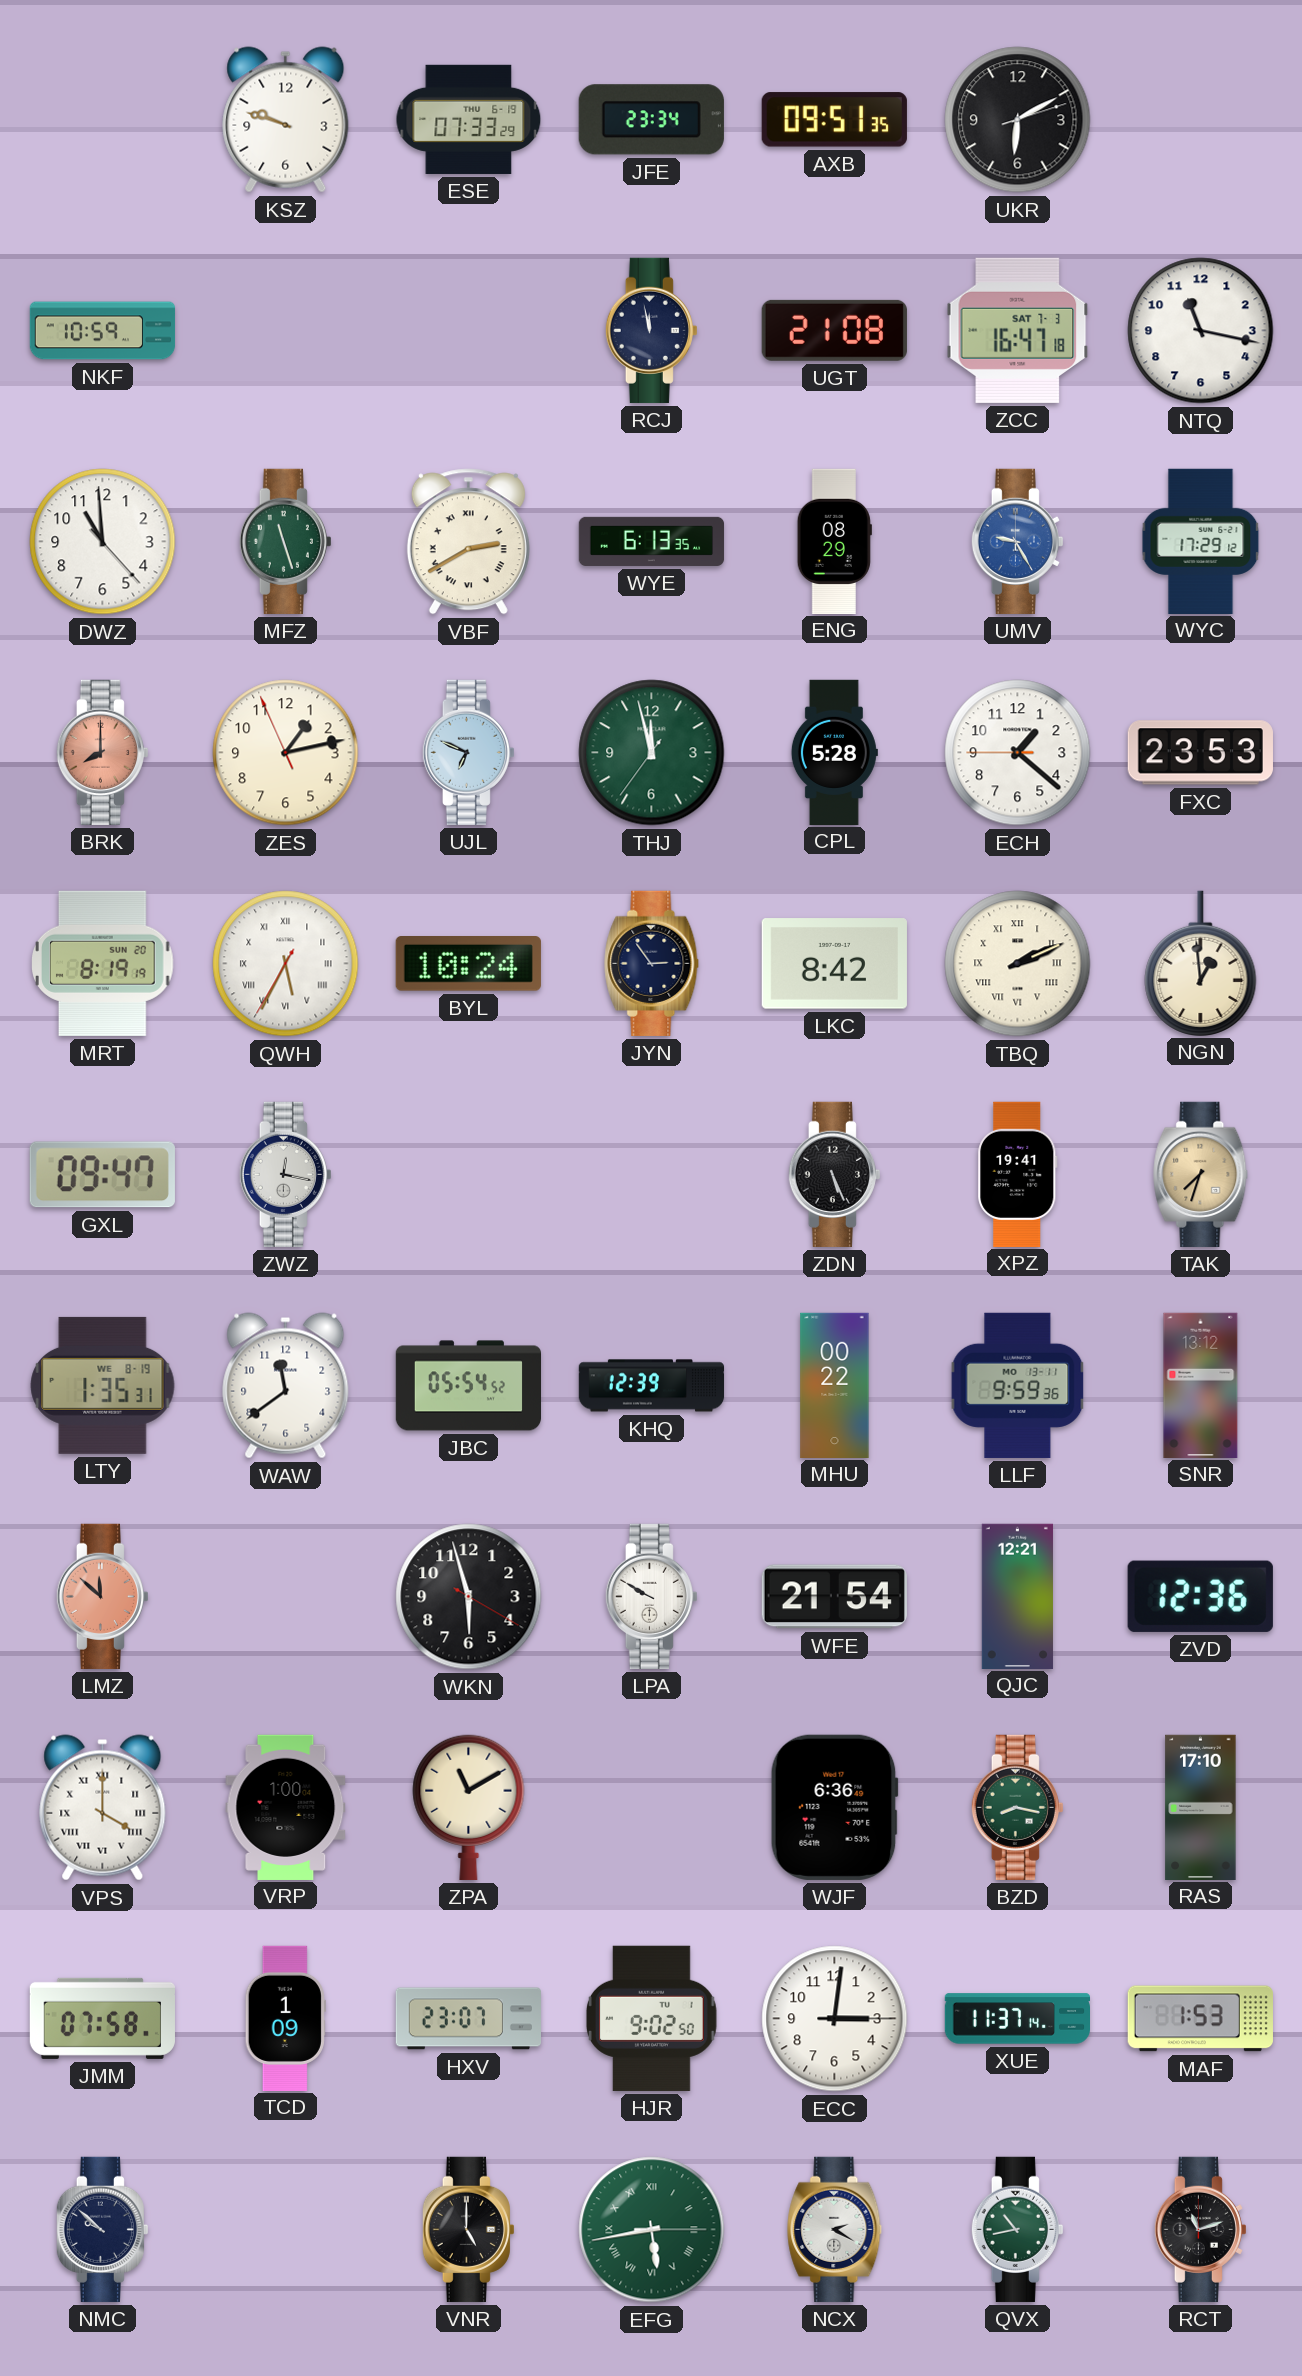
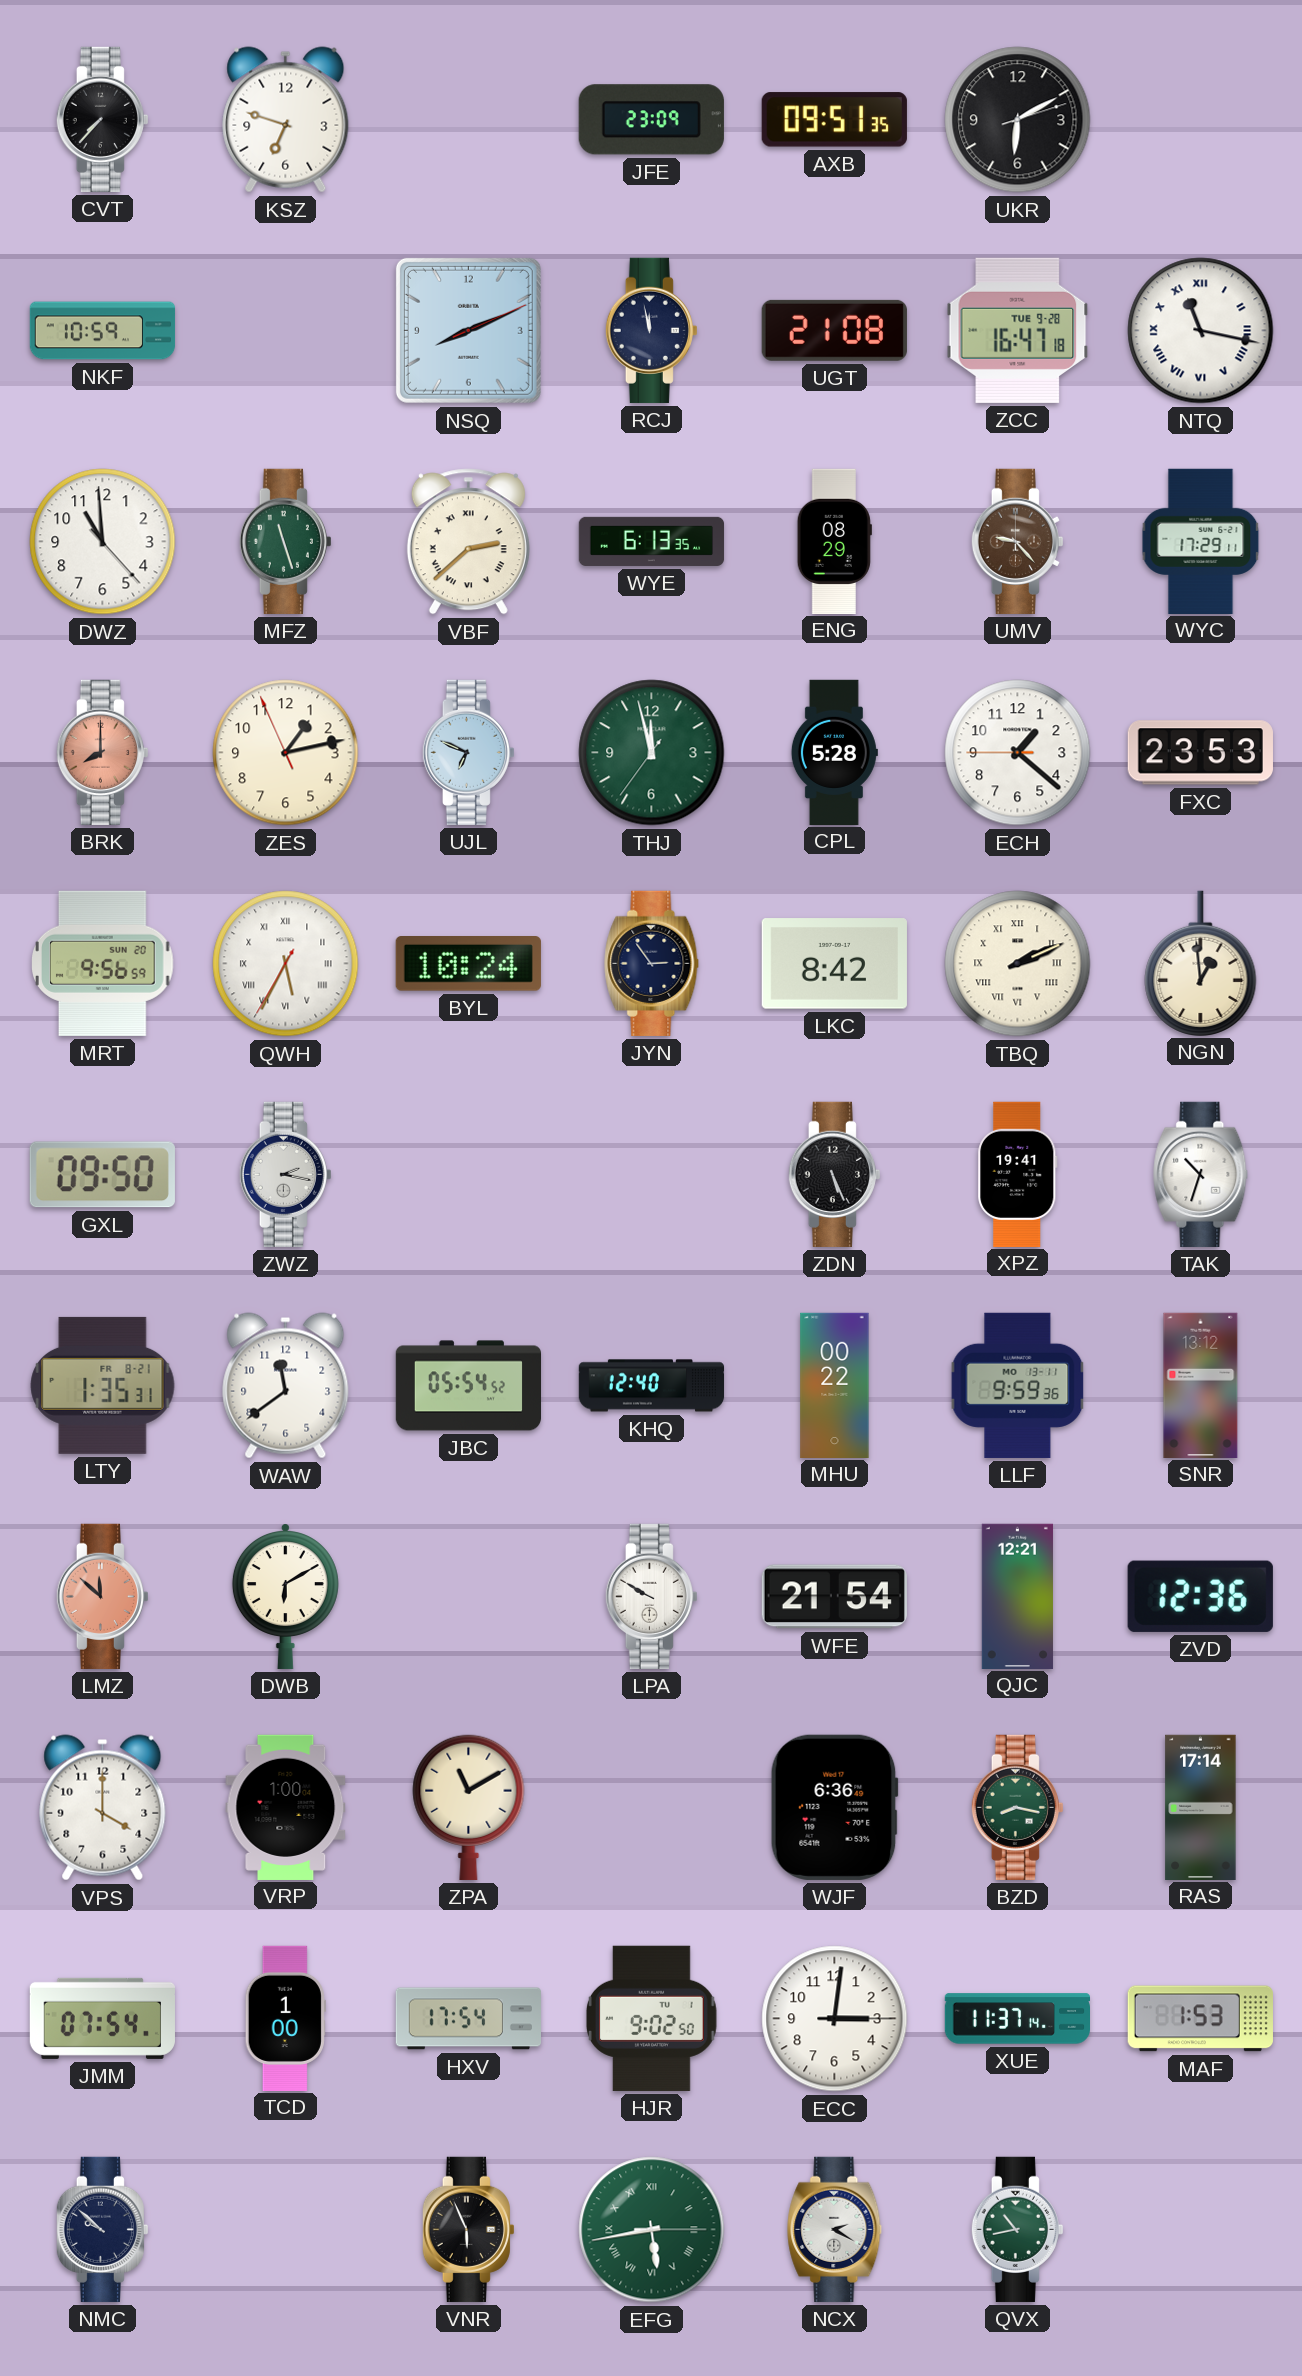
CVT: none -> 7:37
KSZ: 9:48 -> 6:48
ESE: 07:33 -> none
JFE: 23:34 -> 23:09
NSQ: none -> 8:11
ZCC date: SAT 7-3 -> TUE 9-28
NTQ numerals: Arabic -> Roman
VBF: 2:40 -> 2:38
UMV: 9:25 -> 9:23
UMV dial: blue -> brown
WYC: 17:29:12 -> 17:29:11
MRT: 8:19 -> 9:56
GXL: 09:47 -> 09:50
ZWZ: 12:17 -> 2:17
TAK: 7:33 -> 10:33
TAK dial: champagne -> white
LTY date: WE 8-19 -> FR 8-21
KHQ: 12:39 -> 12:40
DWB: none -> 6:10
WKN: 5:57 -> none
VPS numerals: Roman -> Arabic
RAS: 17:10 -> 17:14
JMM: 07:58 -> 07:54
TCD: 1:09 -> 1:00
HXV: 23:07 -> 17:54
VNR: 5:00 -> 5:56
RCT: 11:12 -> none
